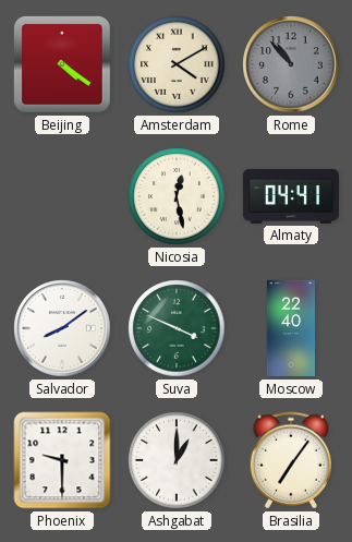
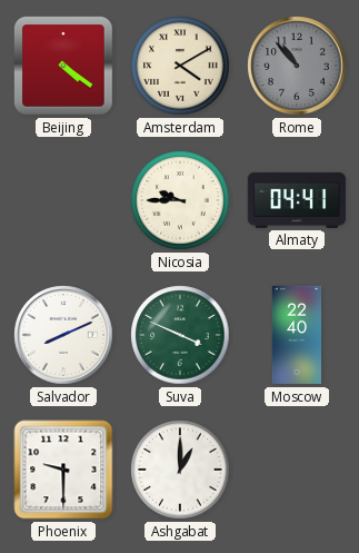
Nicosia: 12:28 -> 9:45
Salvador: 8:09 -> 8:11
Brasilia: 7:06 -> none
